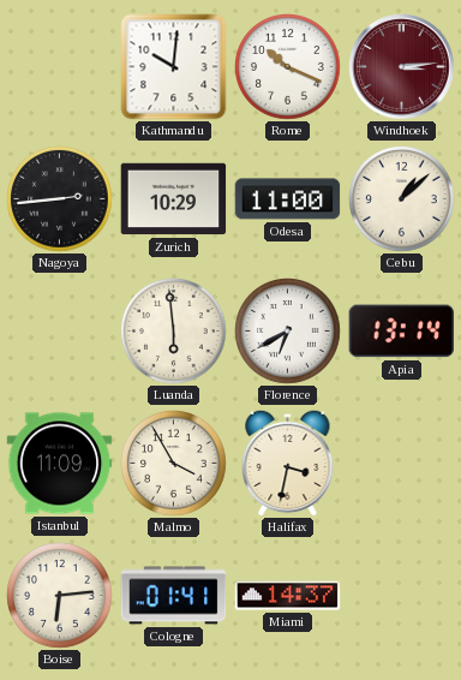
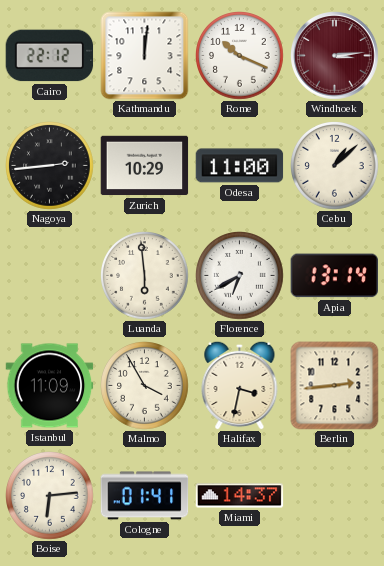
Cairo: none -> 22:12
Kathmandu: 10:01 -> 12:01
Berlin: none -> 2:44
